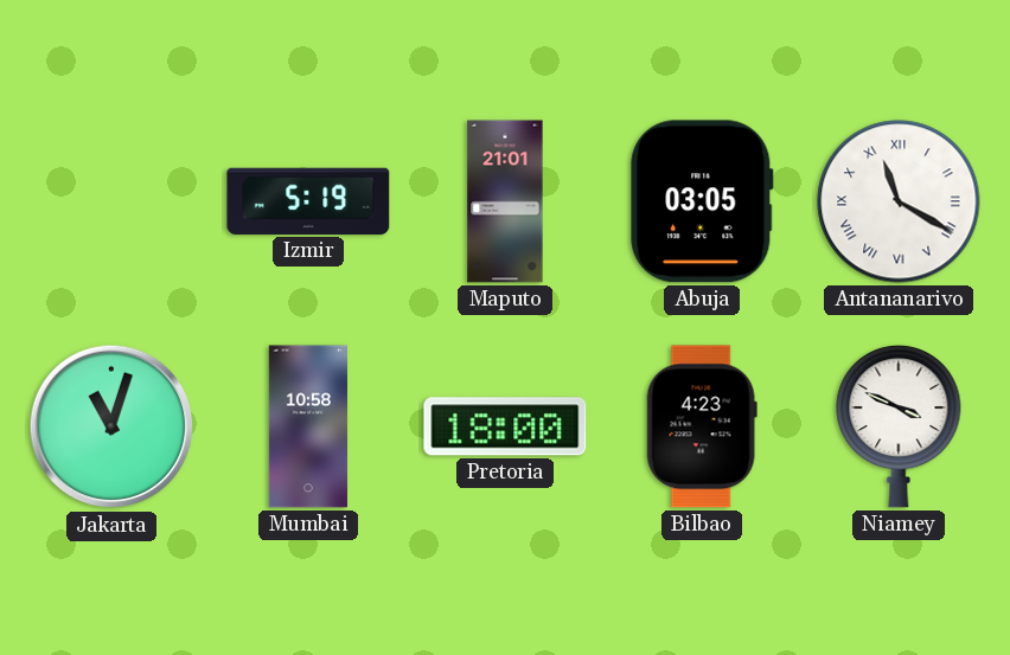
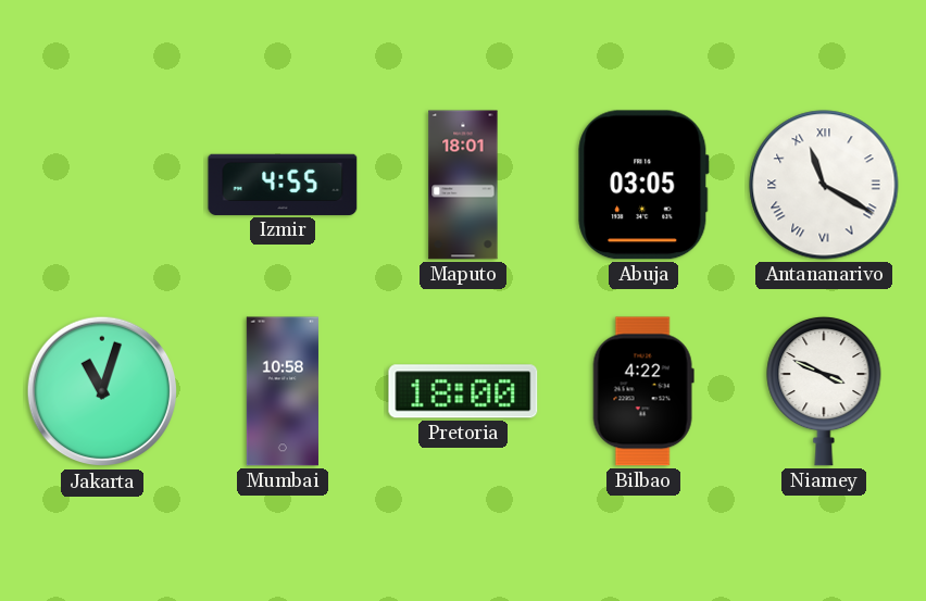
Izmir: 5:19 -> 4:55
Maputo: 21:01 -> 18:01
Bilbao: 4:23 -> 4:22
